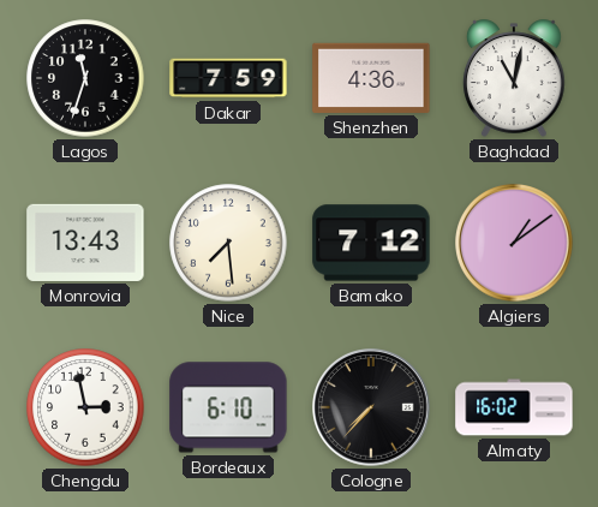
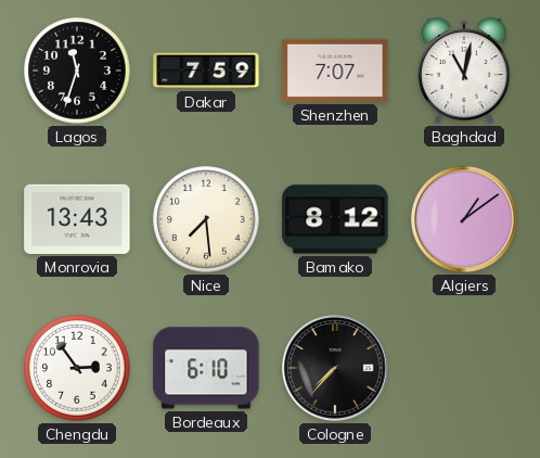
Shenzhen: 4:36 -> 7:07
Bamako: 7:12 -> 8:12
Chengdu: 2:58 -> 2:54
Almaty: 16:02 -> none
